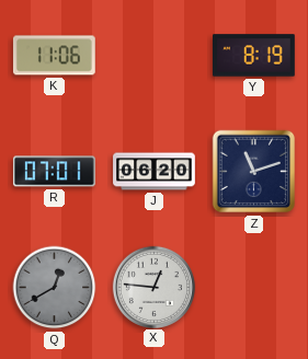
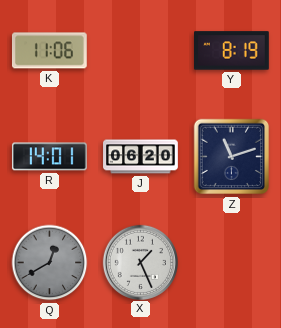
R: 07:01 -> 14:01
X: 12:46 -> 1:26
